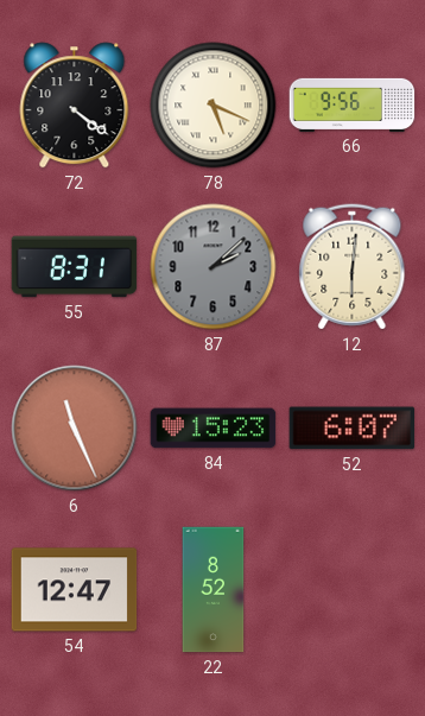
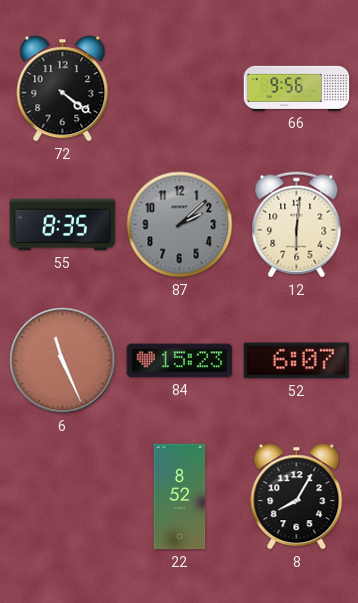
78: 5:19 -> none
55: 8:31 -> 8:35
54: 12:47 -> none
8: none -> 8:05
